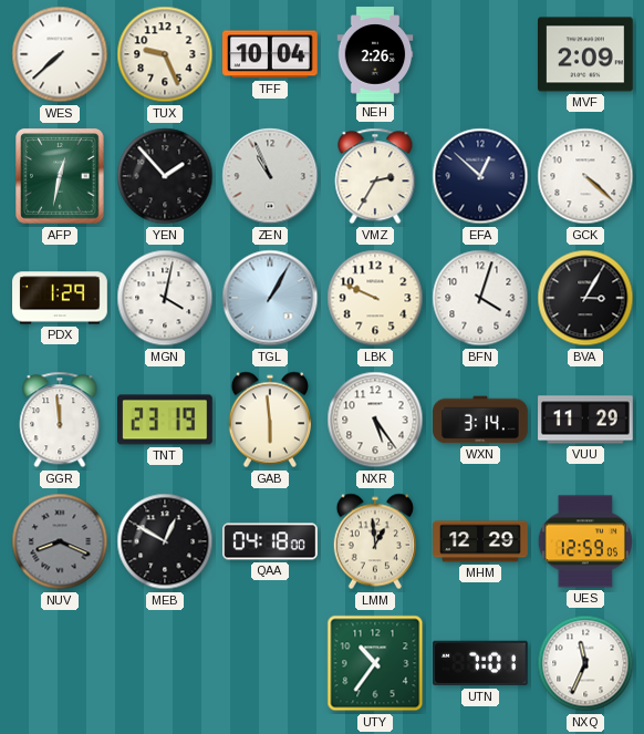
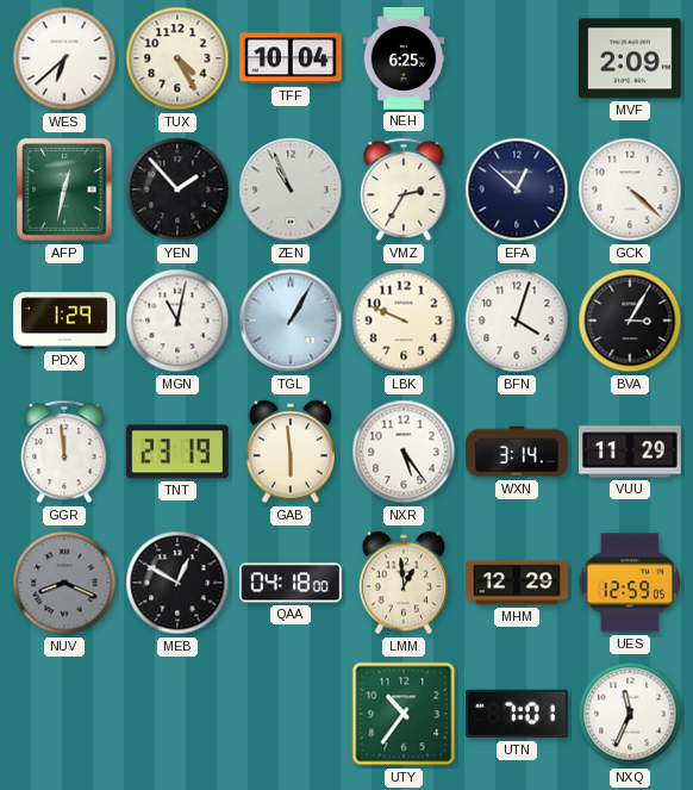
WES: 7:38 -> 6:38
TUX: 9:26 -> 4:25
NEH: 2:26 -> 6:25
MGN: 4:02 -> 11:02
